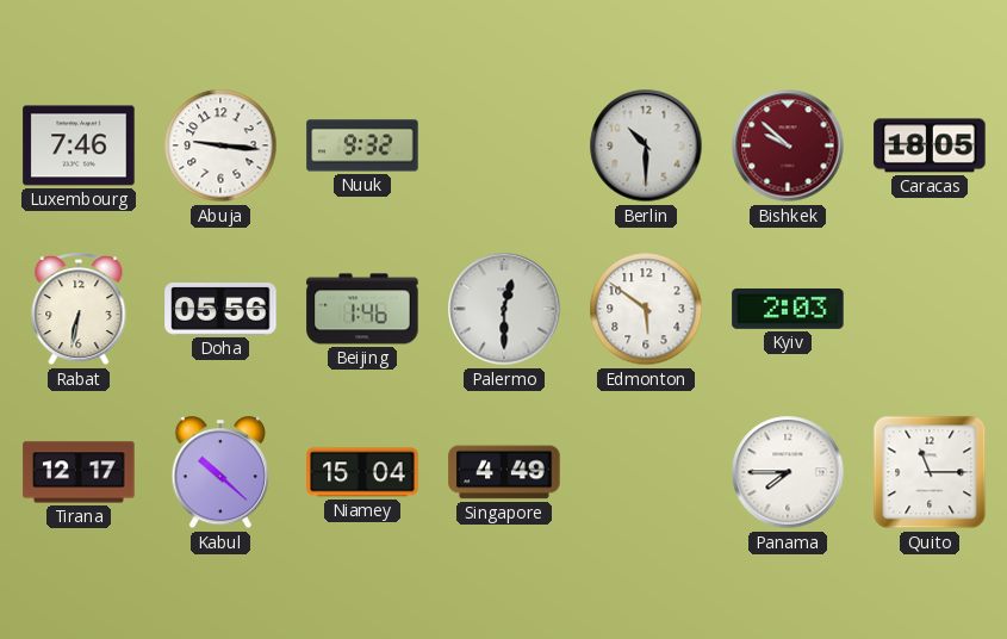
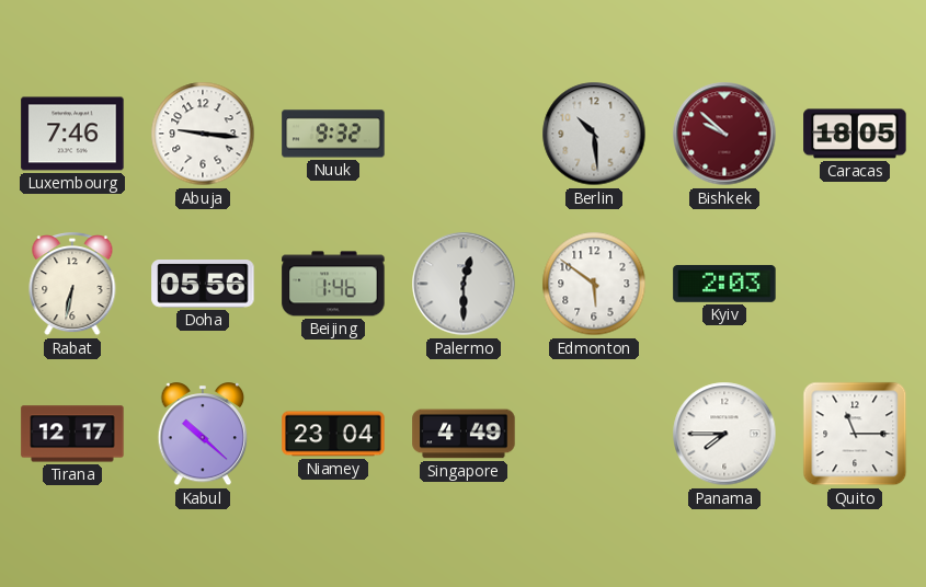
Berlin: 10:30 -> 10:29
Niamey: 15:04 -> 23:04
